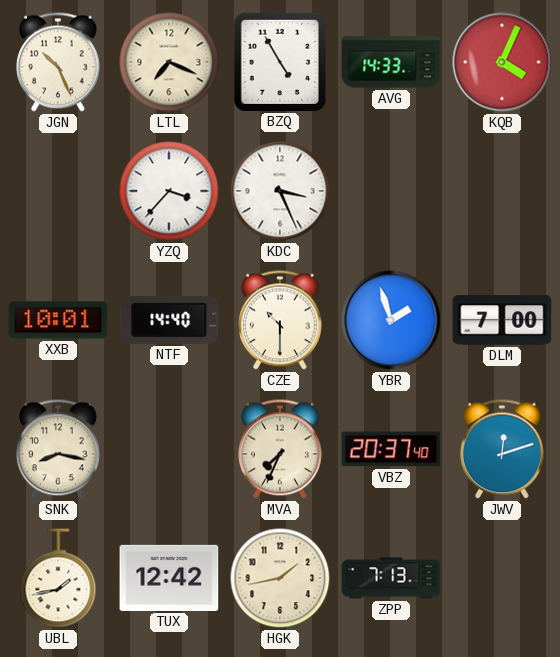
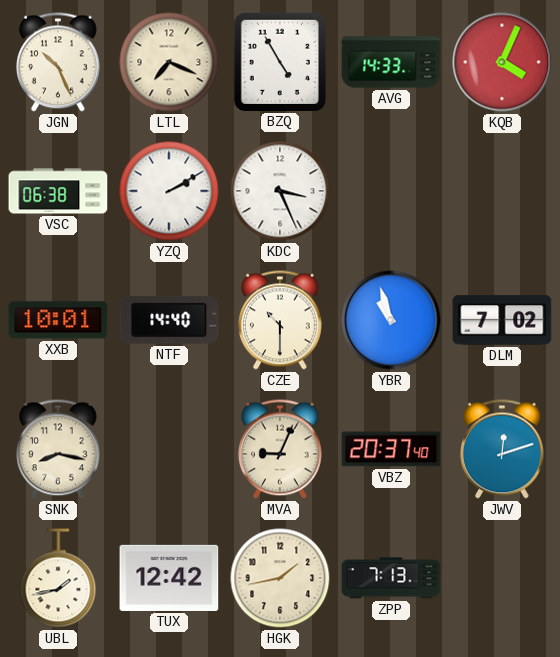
VSC: none -> 06:38
YZQ: 3:37 -> 2:10
YBR: 1:57 -> 10:57
DLM: 7:00 -> 7:02
MVA: 7:34 -> 9:04
